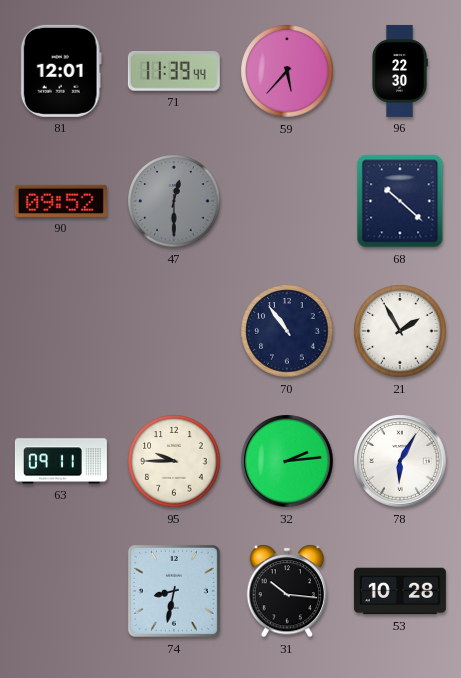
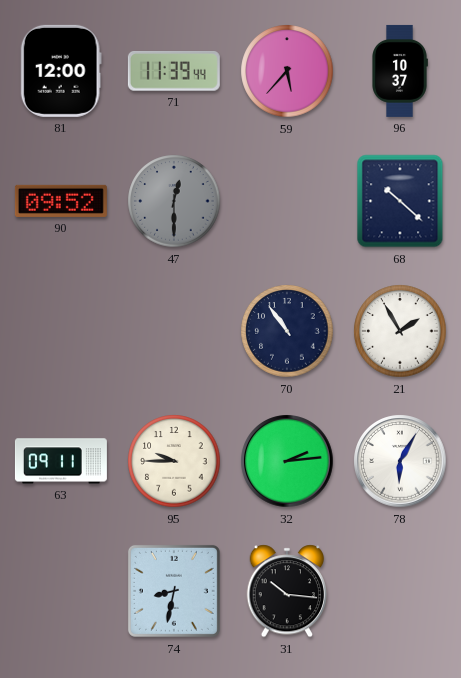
81: 12:01 -> 12:00
96: 22:30 -> 10:37
53: 10:28 -> none
